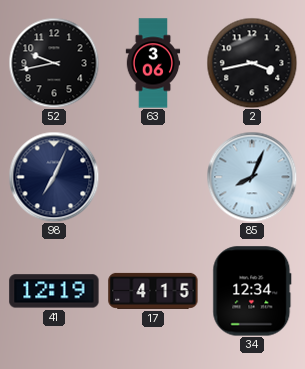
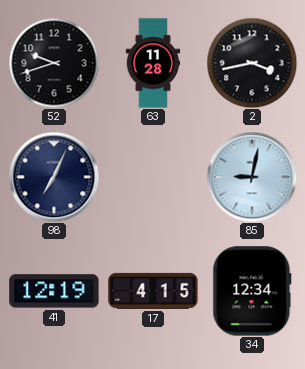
52: 9:43 -> 9:42
63: 3:06 -> 11:28
85: 8:04 -> 9:02
